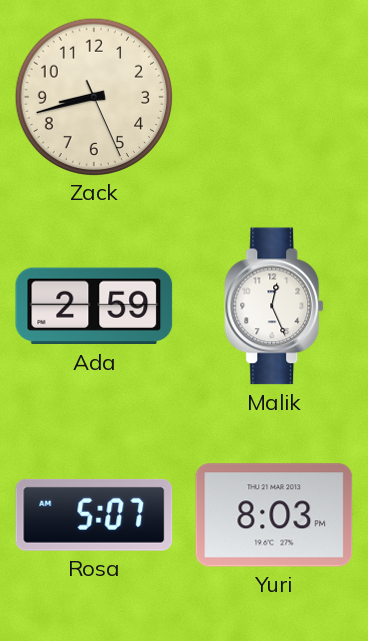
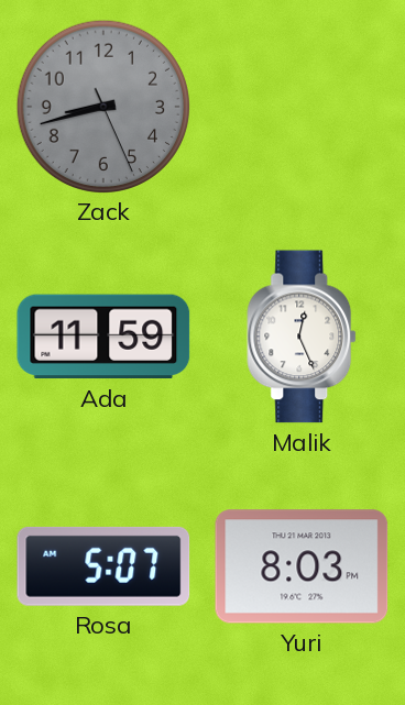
Zack dial: cream -> grey
Ada: 2:59 -> 11:59
